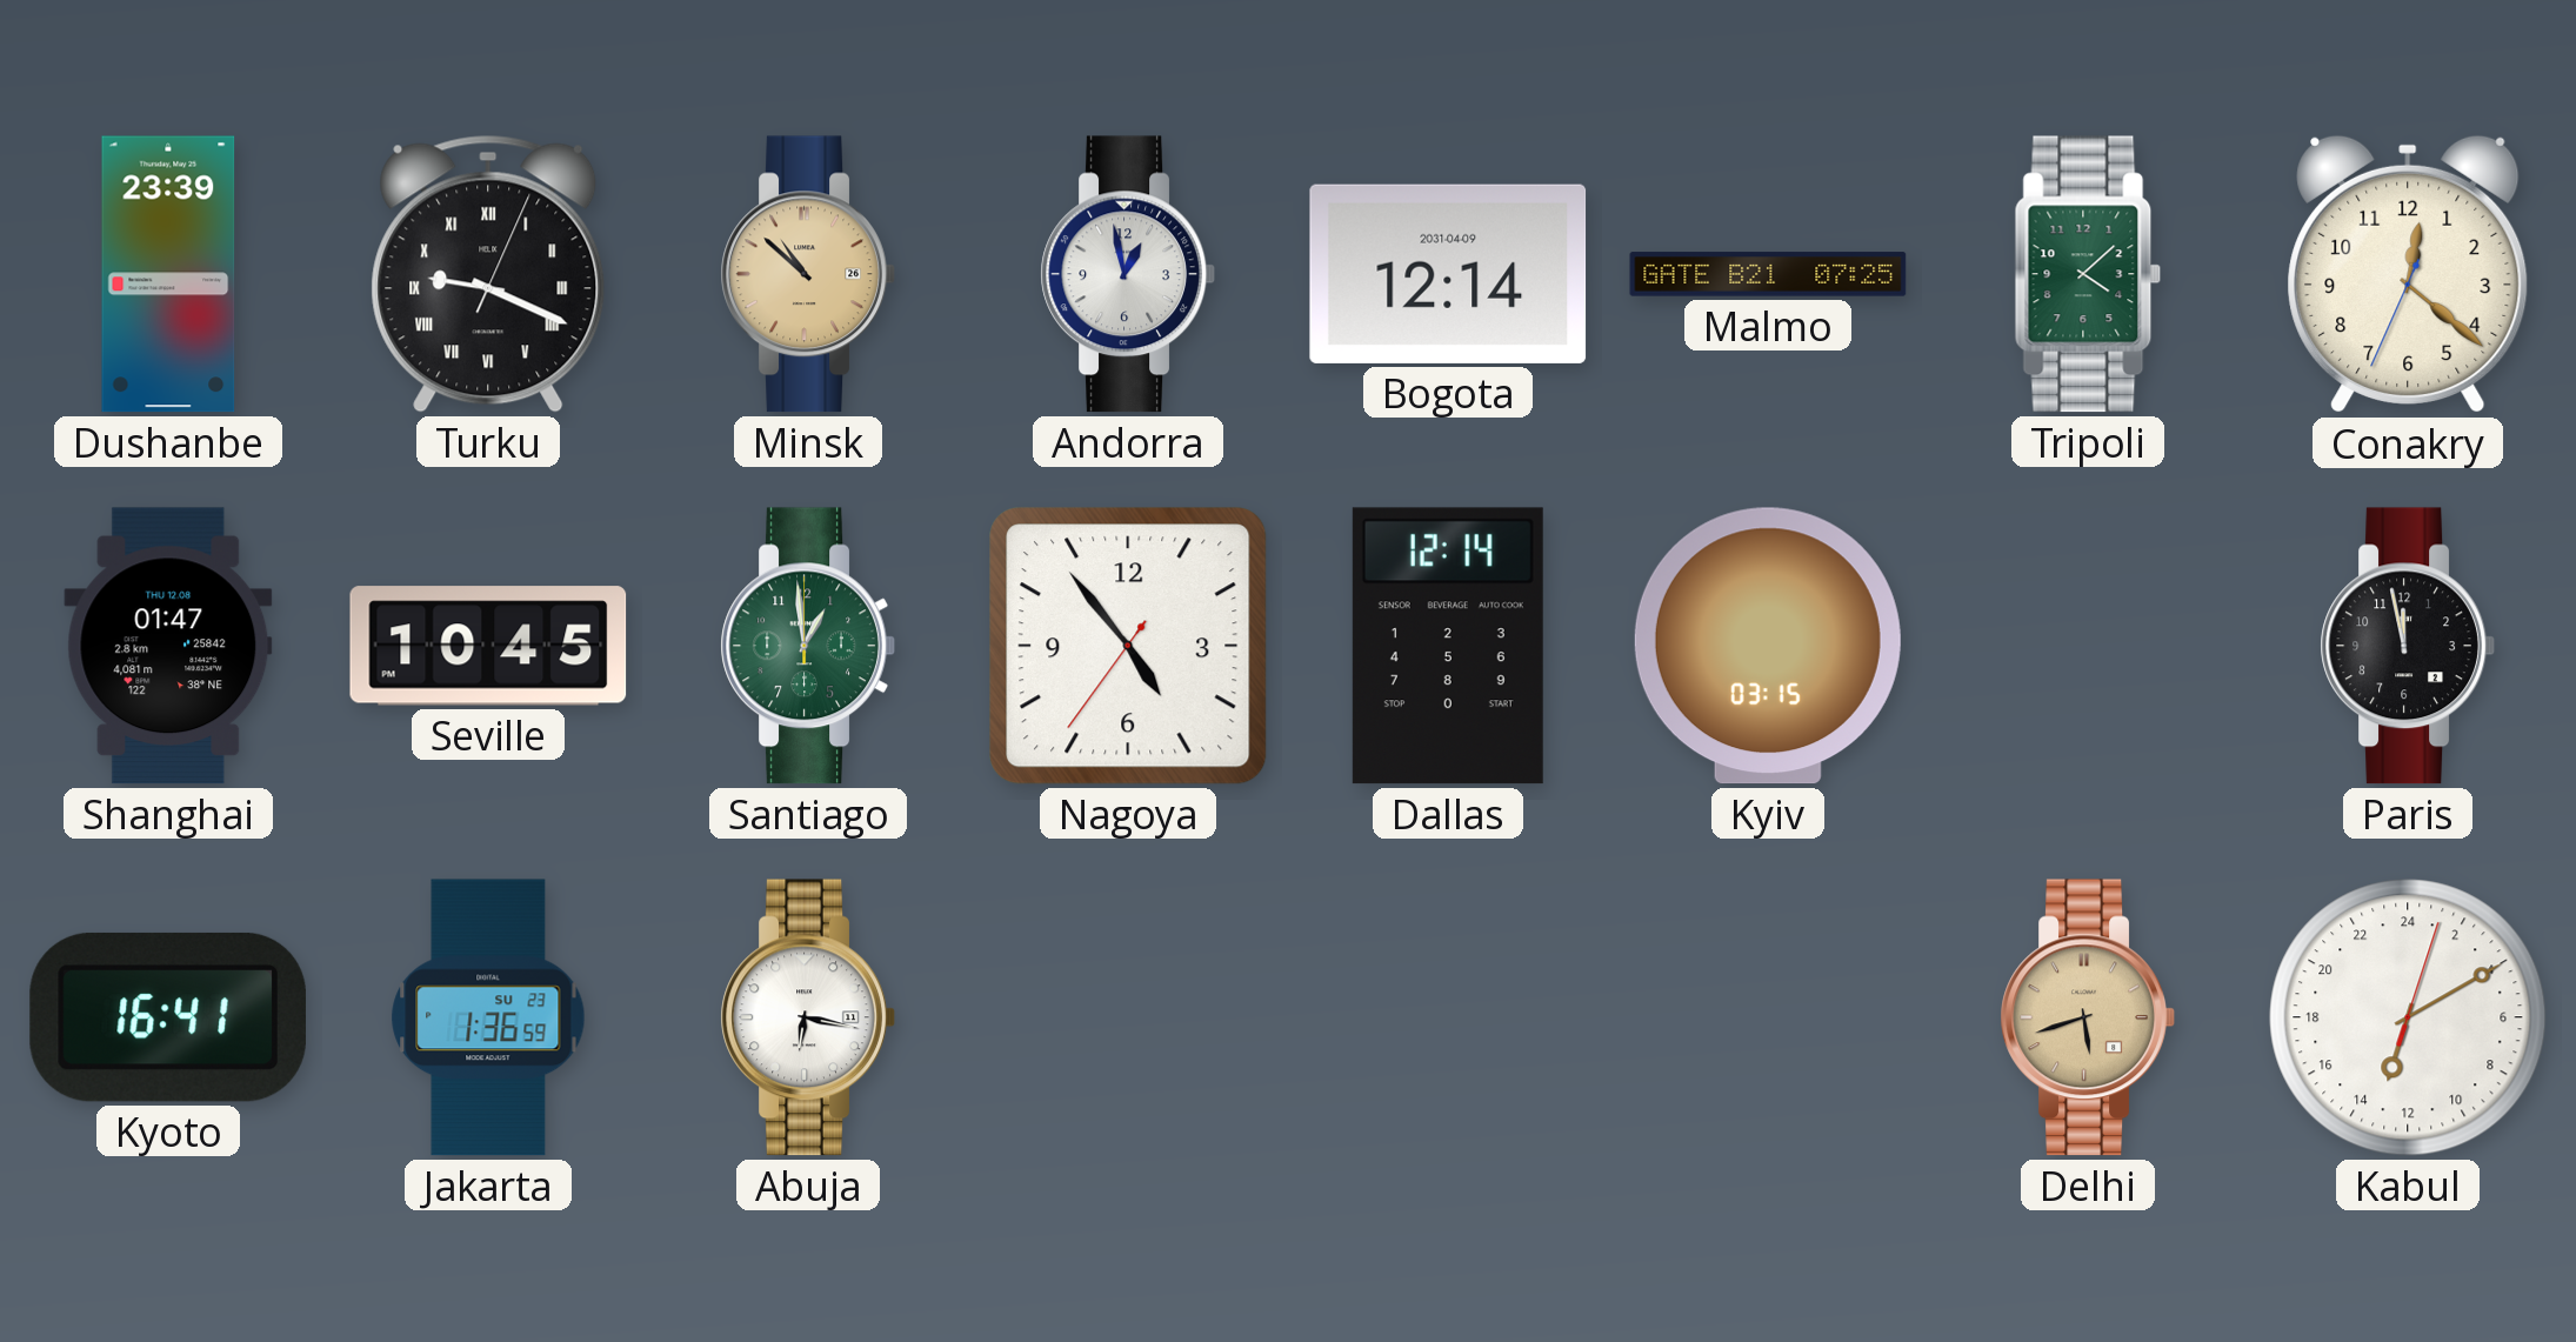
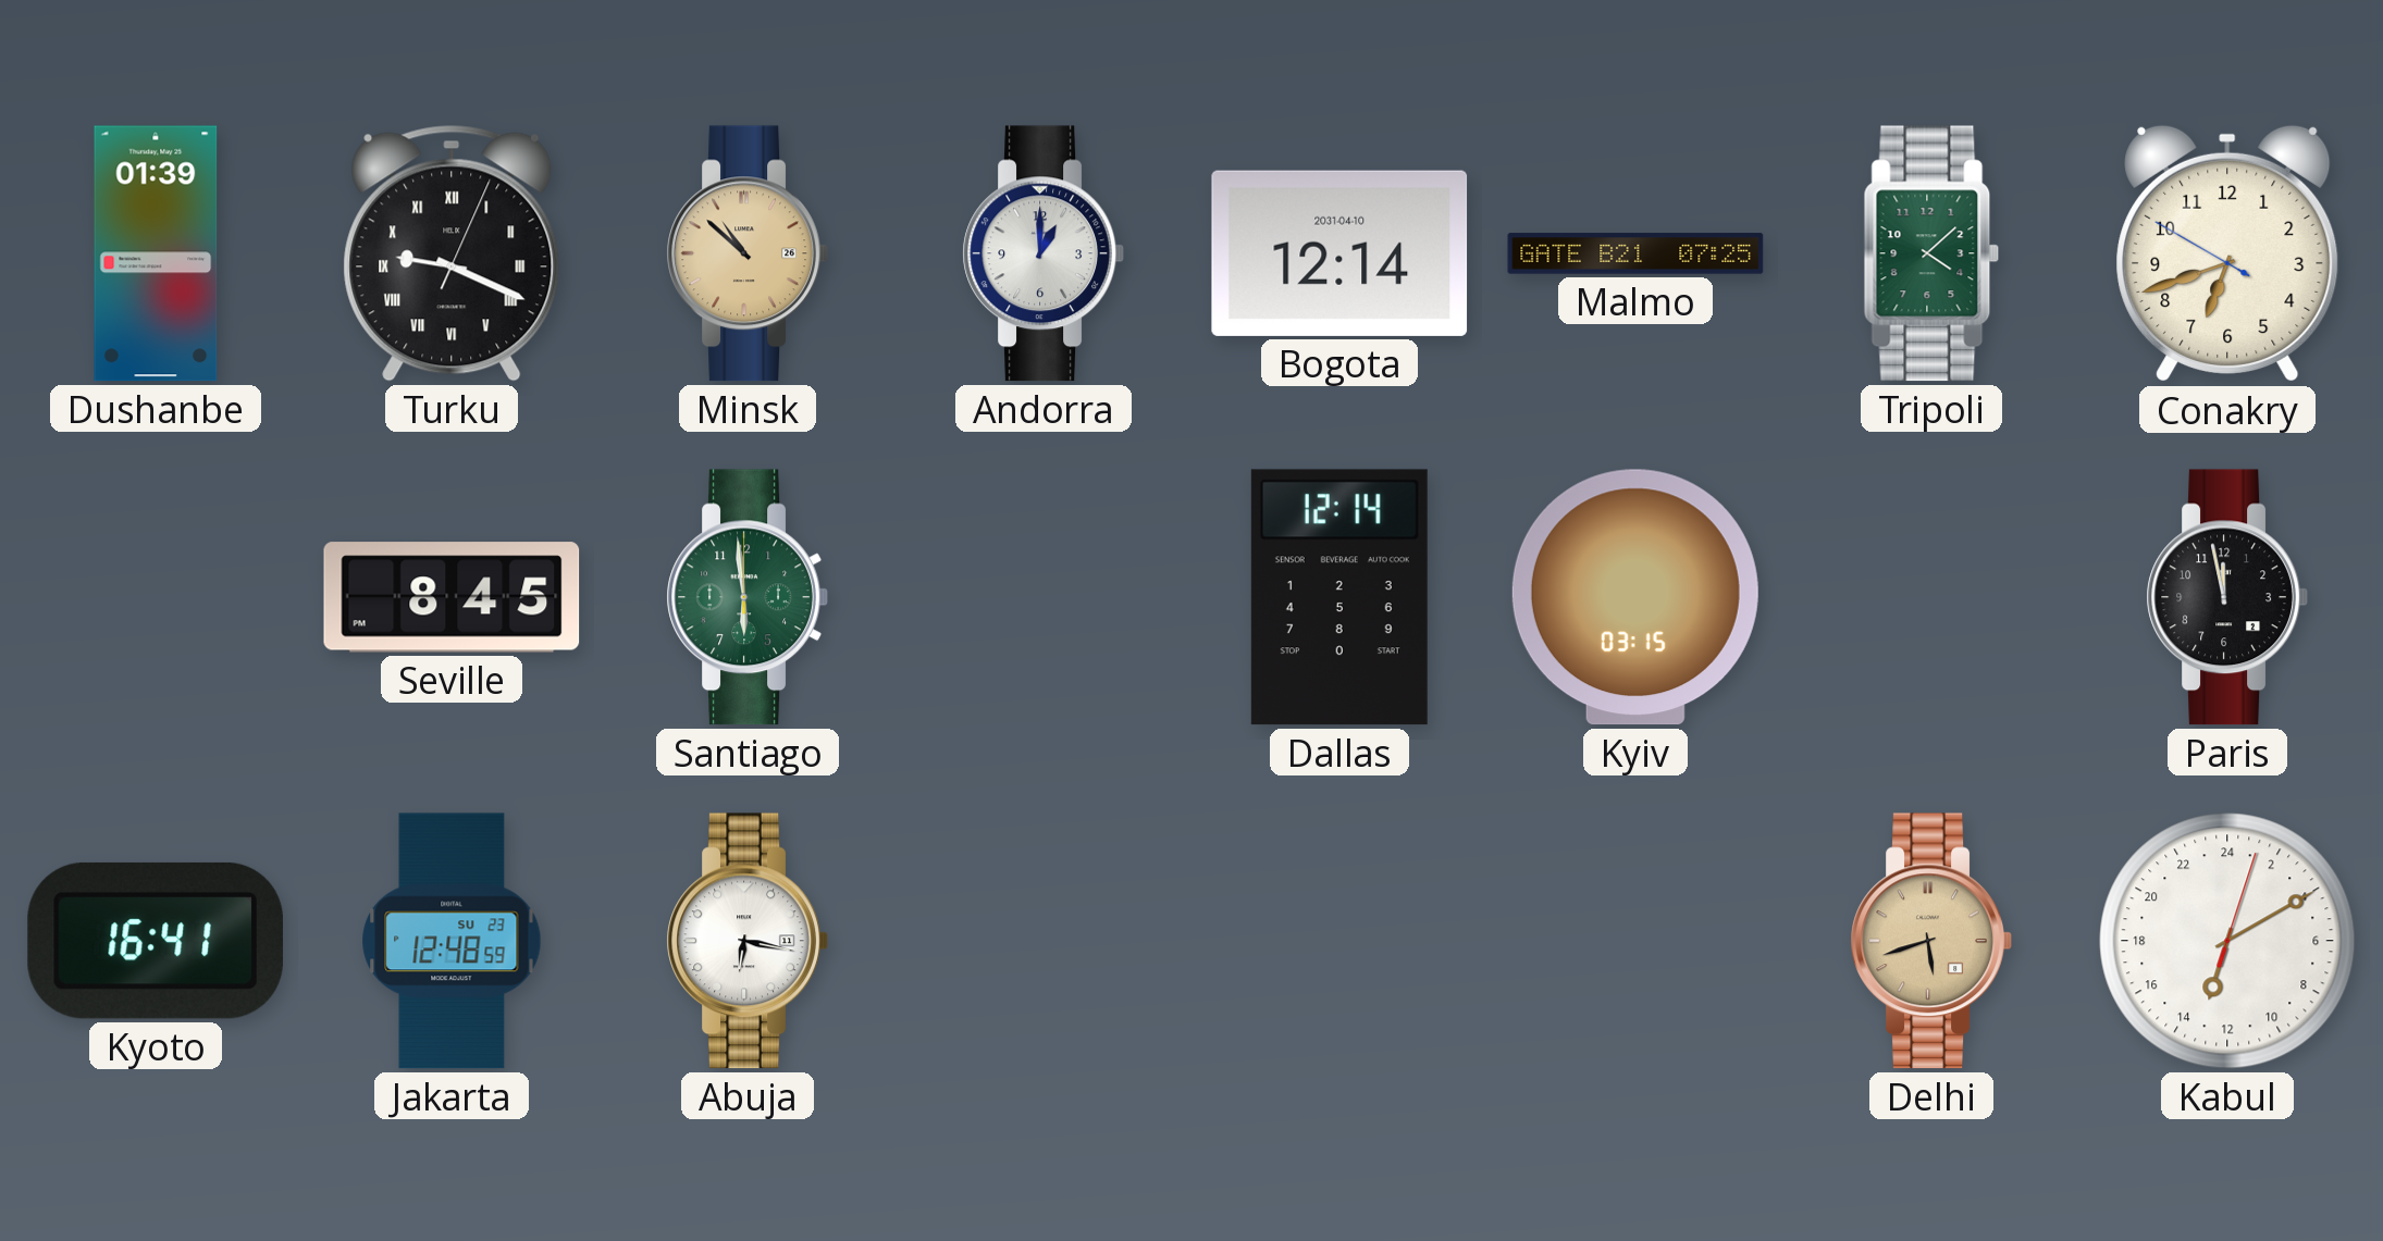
Dushanbe: 23:39 -> 01:39
Andorra: 12:58 -> 1:00
Bogota date: 2031-04-09 -> 2031-04-10
Conakry: 12:21 -> 6:41
Shanghai: 01:47 -> none
Seville: 10:45 -> 8:45
Santiago: 12:59 -> 5:59
Nagoya: 4:53 -> none
Jakarta: 1:36 -> 12:48
